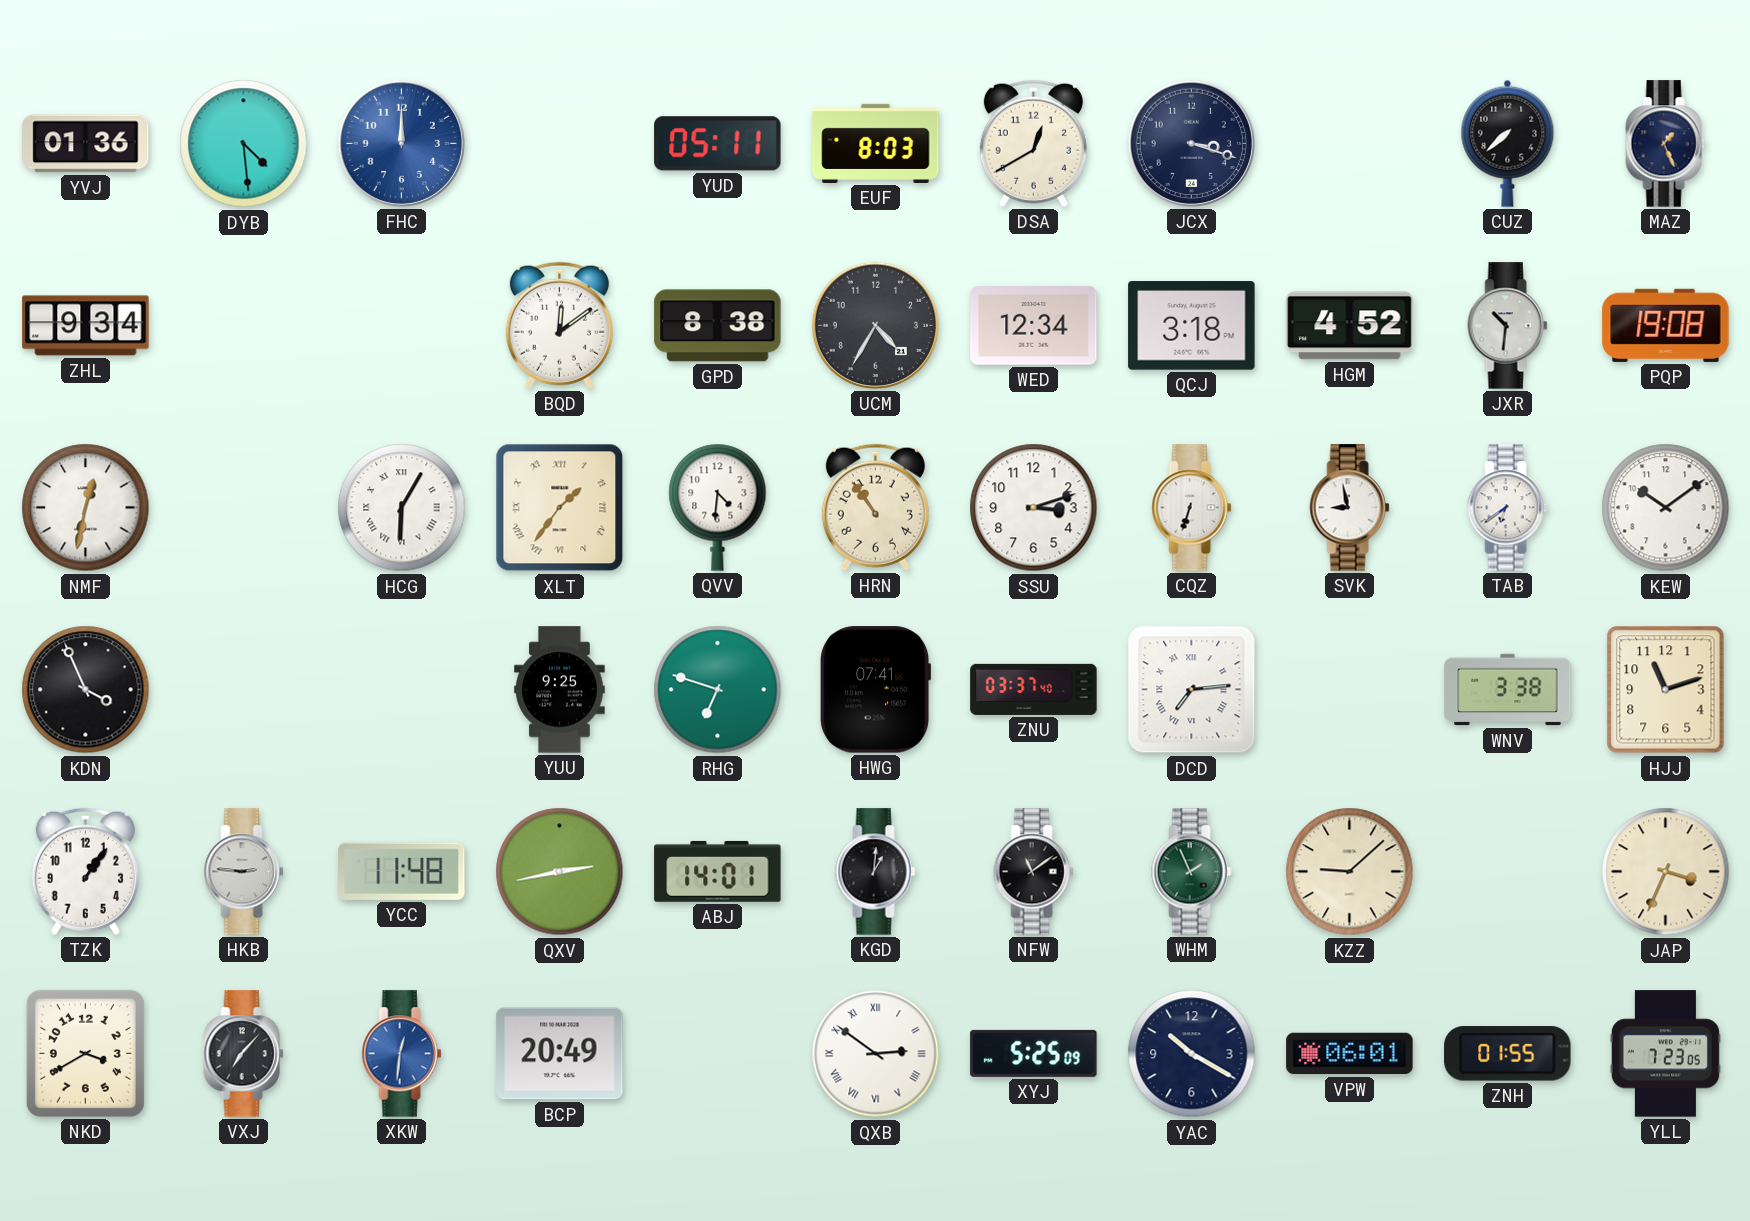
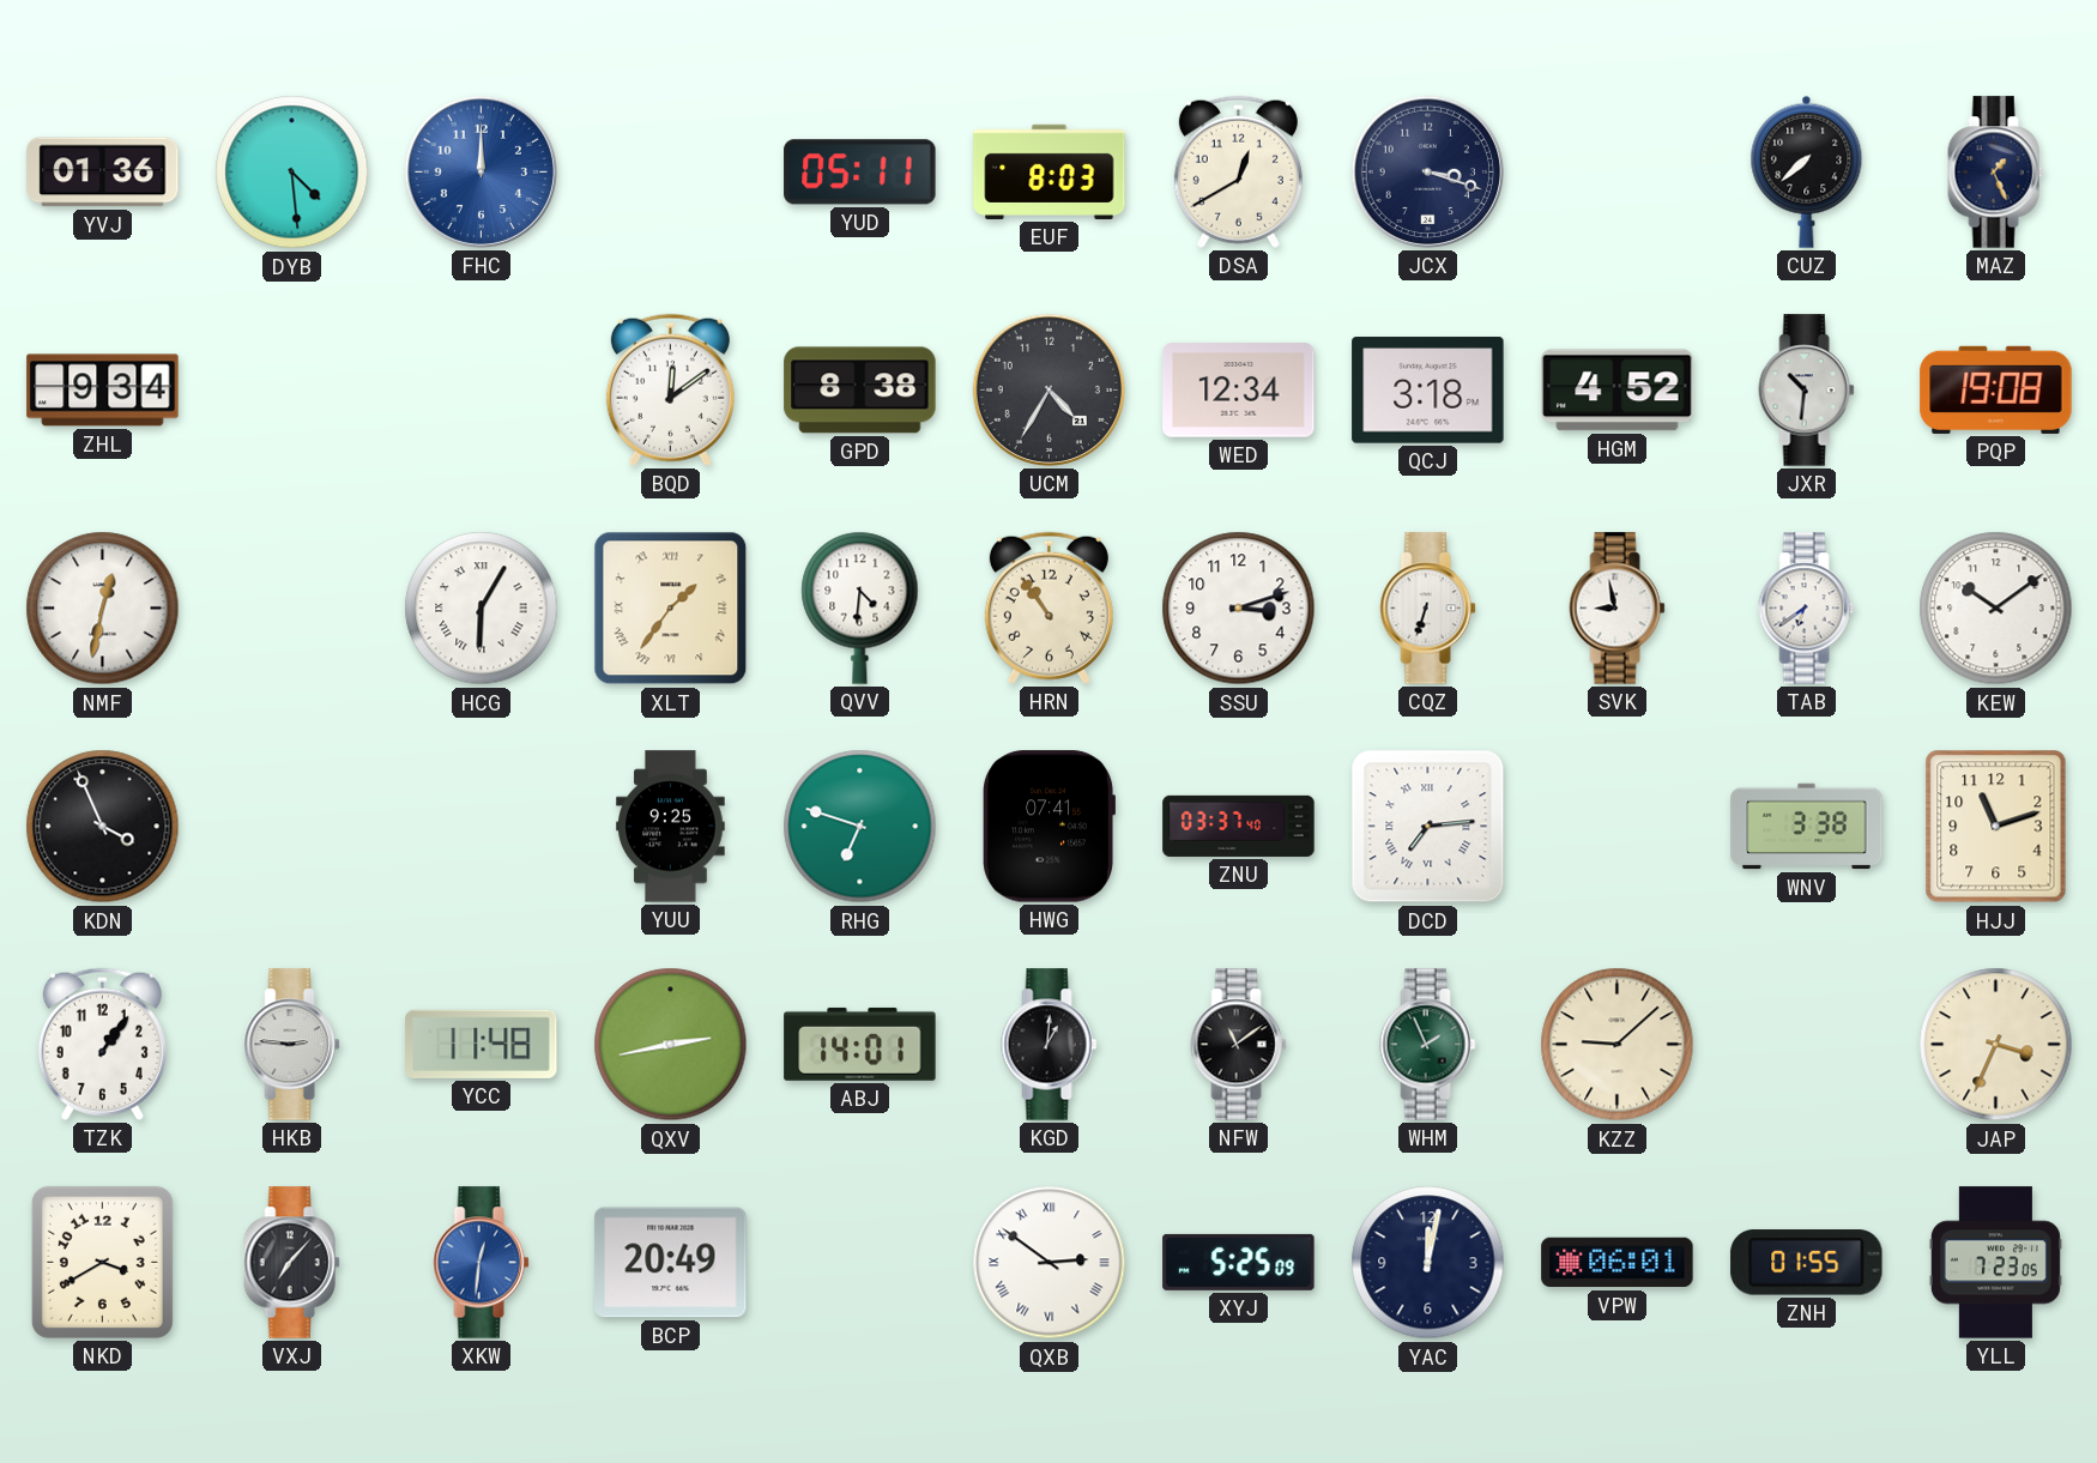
YAC: 10:20 -> 12:02
